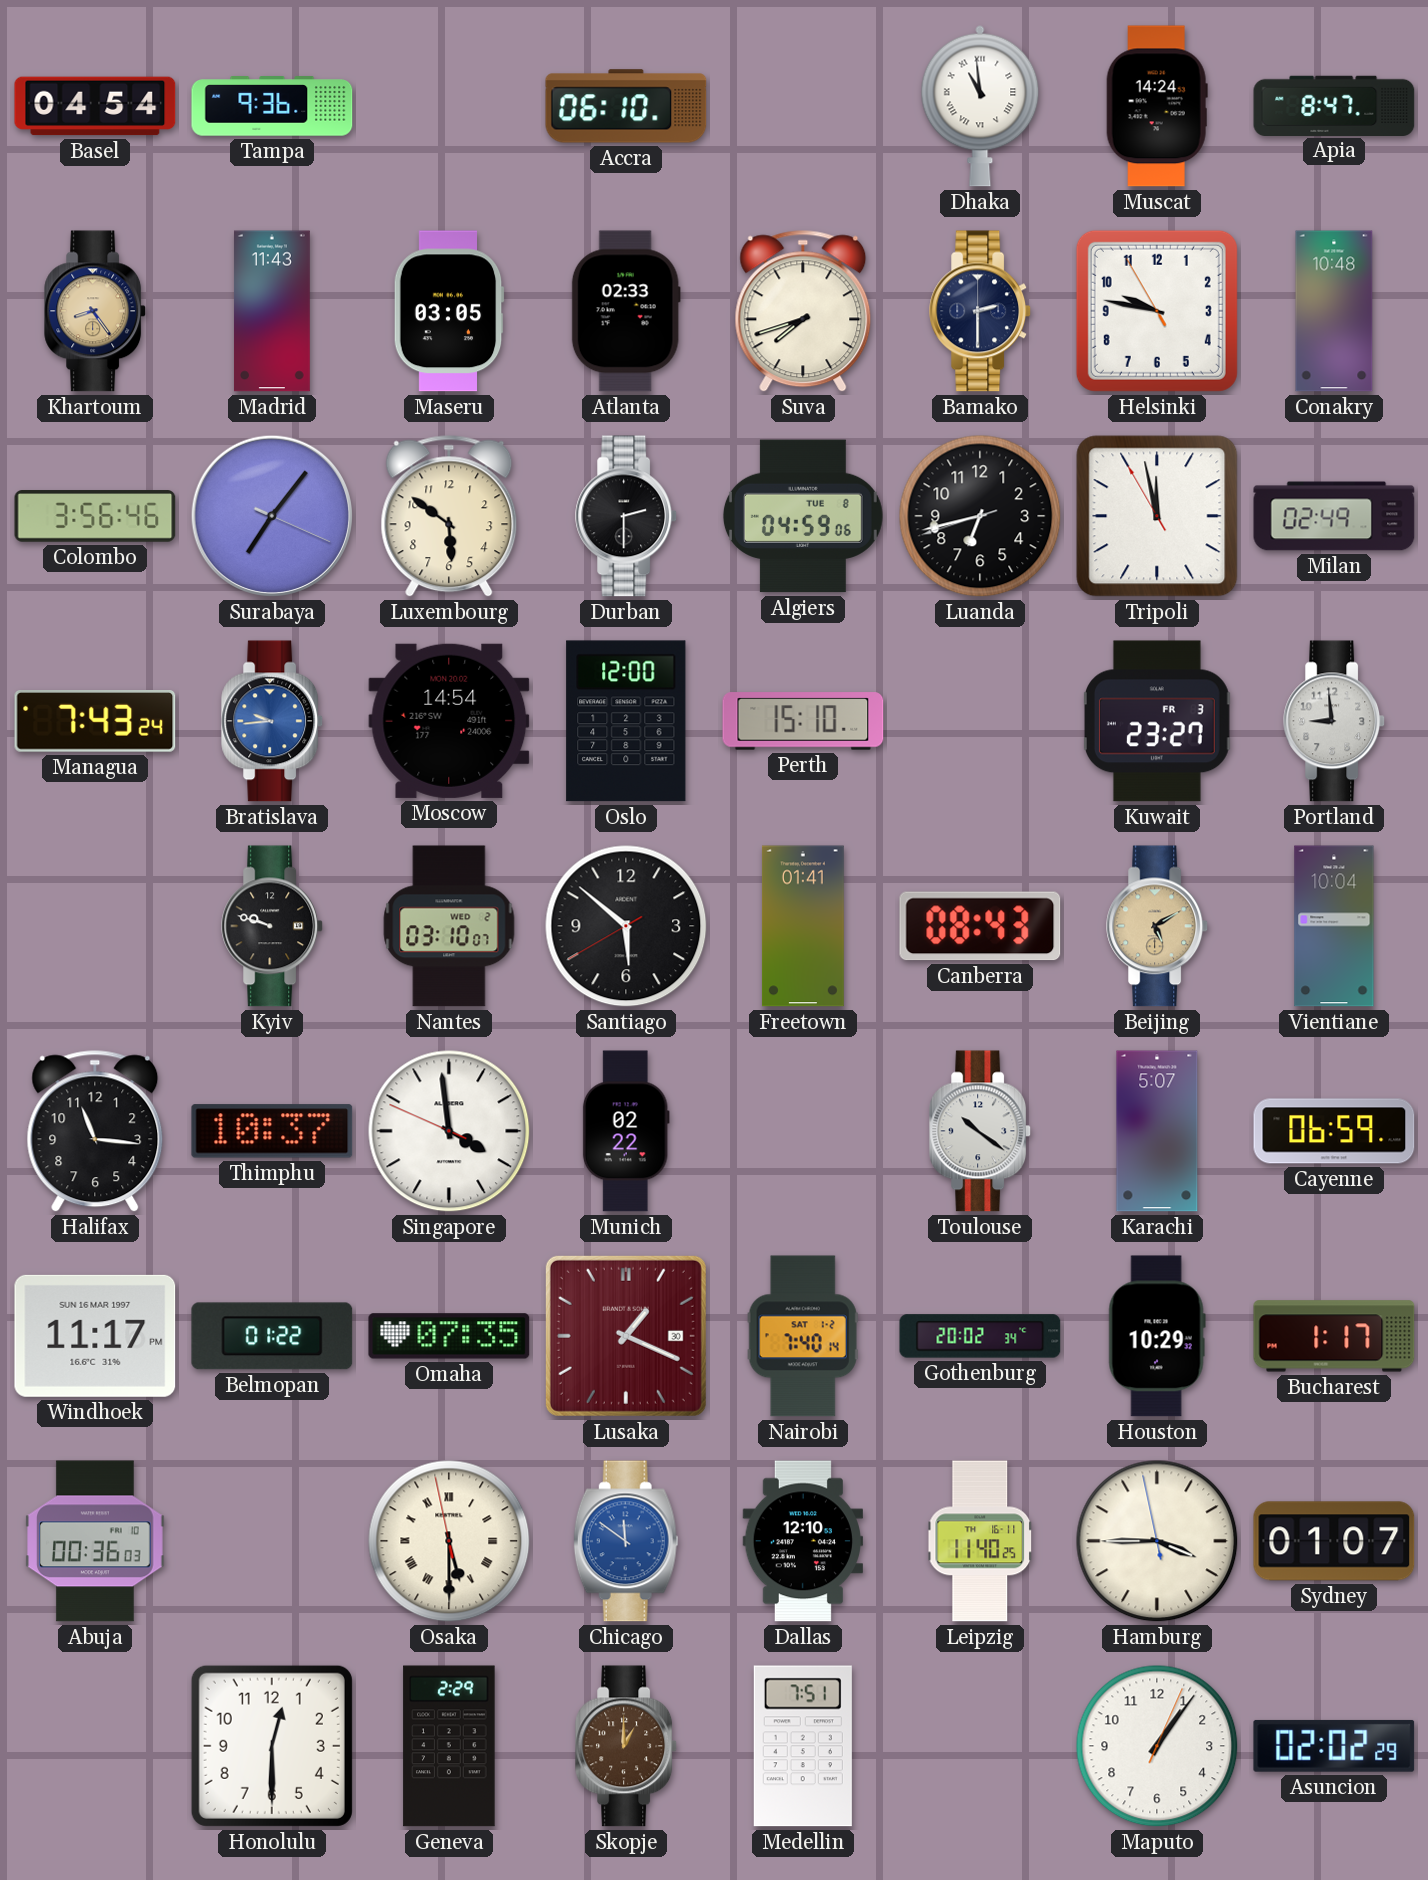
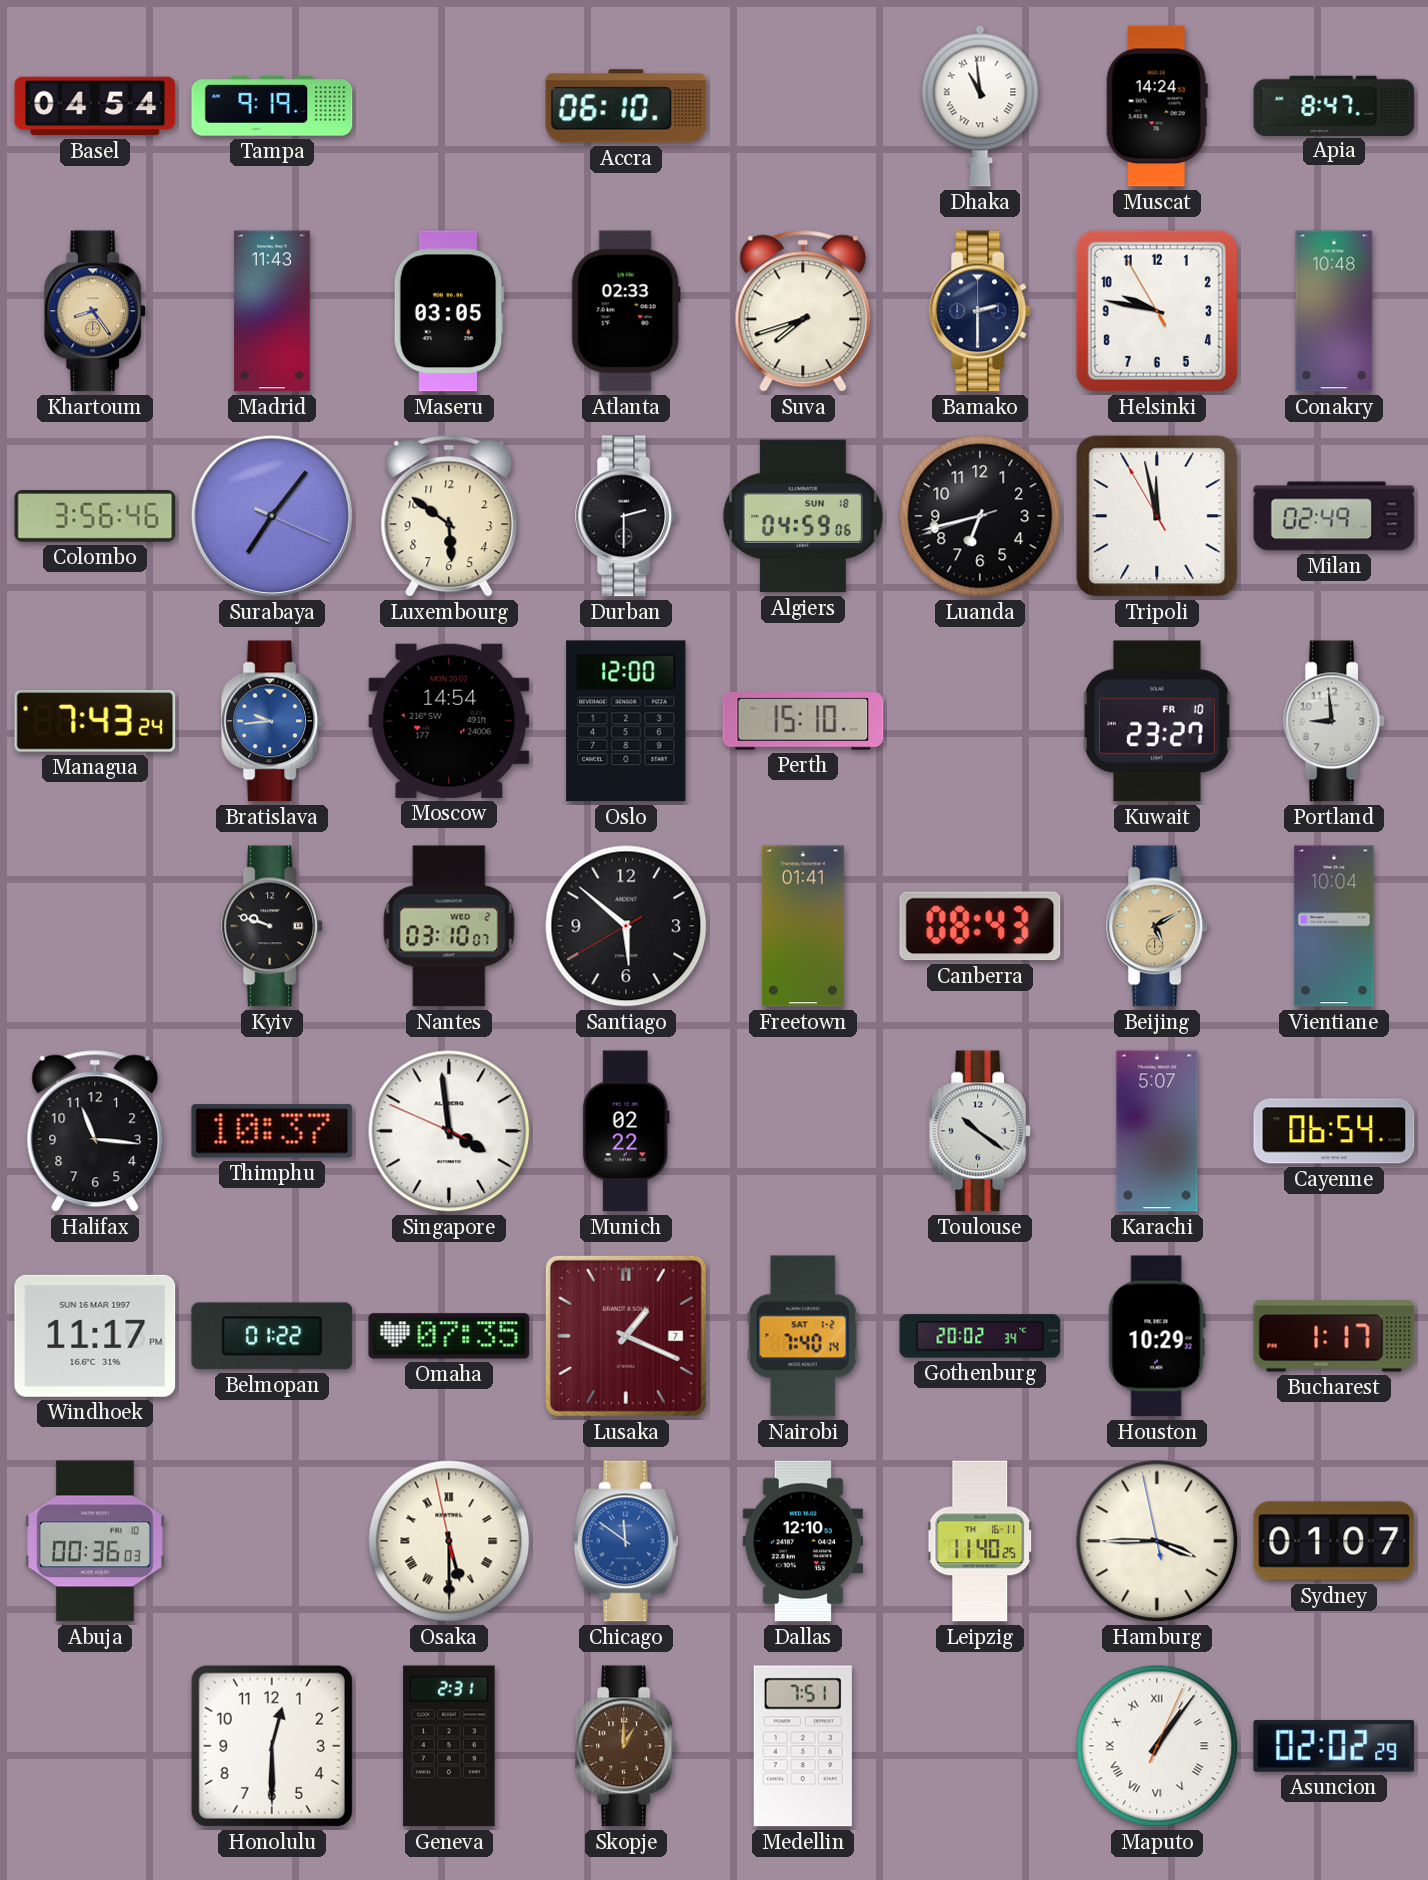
Tampa: 9:36 -> 9:19
Algiers date: TUE 8 -> SUN 18
Kuwait date: FR 3 -> FR 10
Cayenne: 06:59 -> 06:54
Lusaka date: 30 -> 7
Geneva: 2:29 -> 2:31
Maputo numerals: Arabic -> Roman
